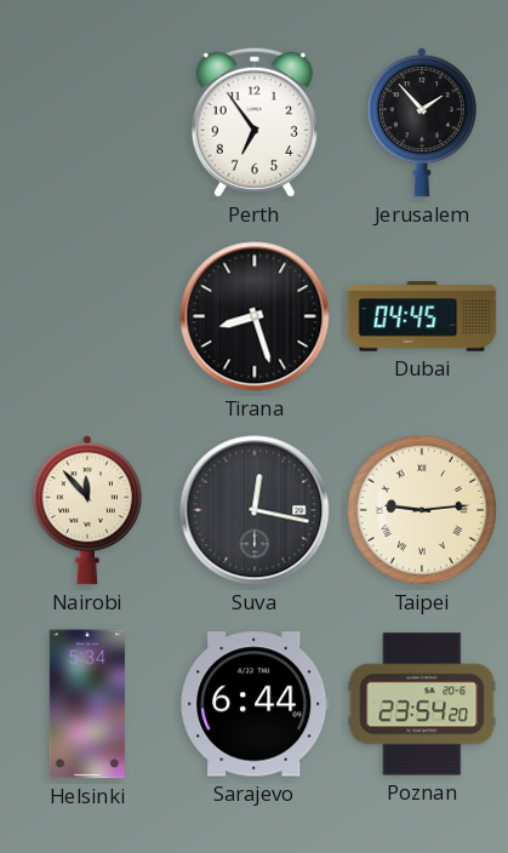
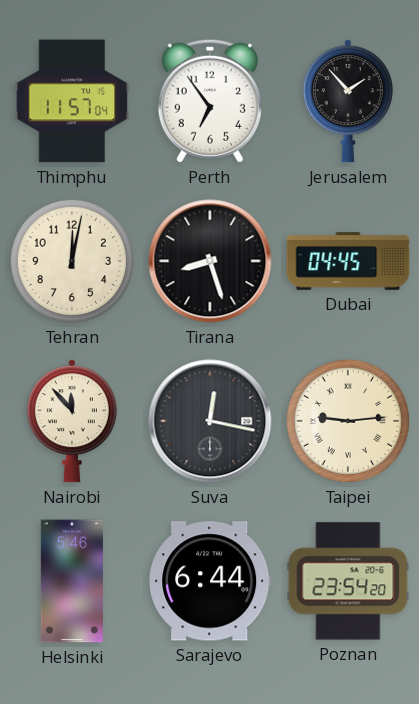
Thimphu: none -> 11:57
Tehran: none -> 12:02
Helsinki: 5:34 -> 5:46
